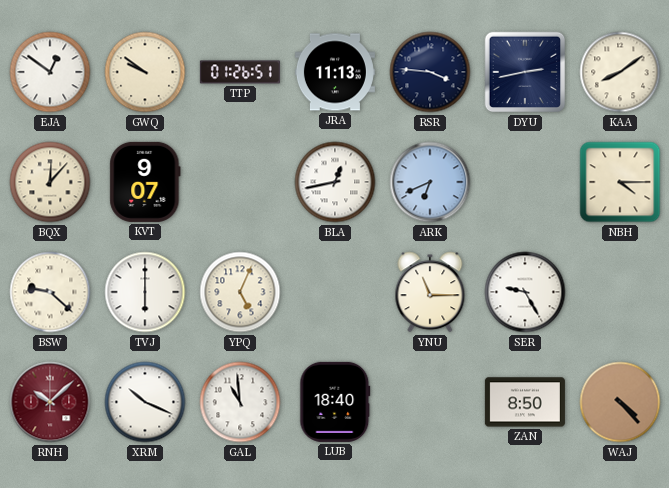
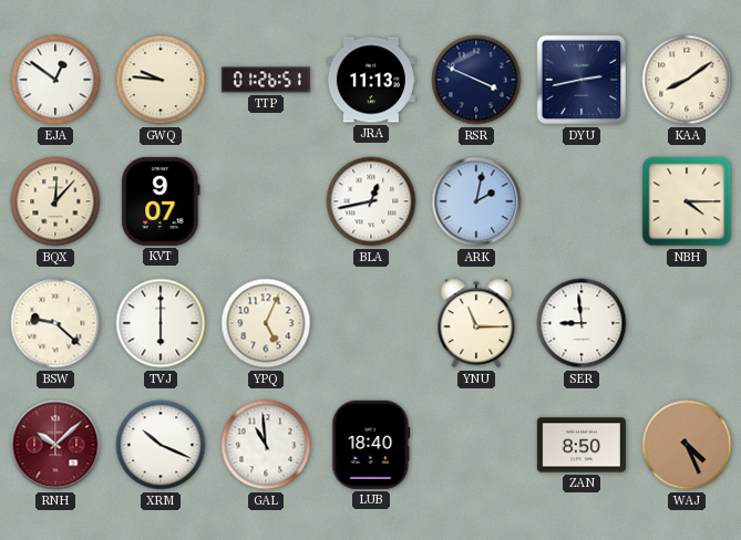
GWQ: 9:51 -> 9:46
RSR: 3:46 -> 3:49
ARK: 6:41 -> 2:02
SER: 9:25 -> 8:59
WAJ: 4:23 -> 4:26
